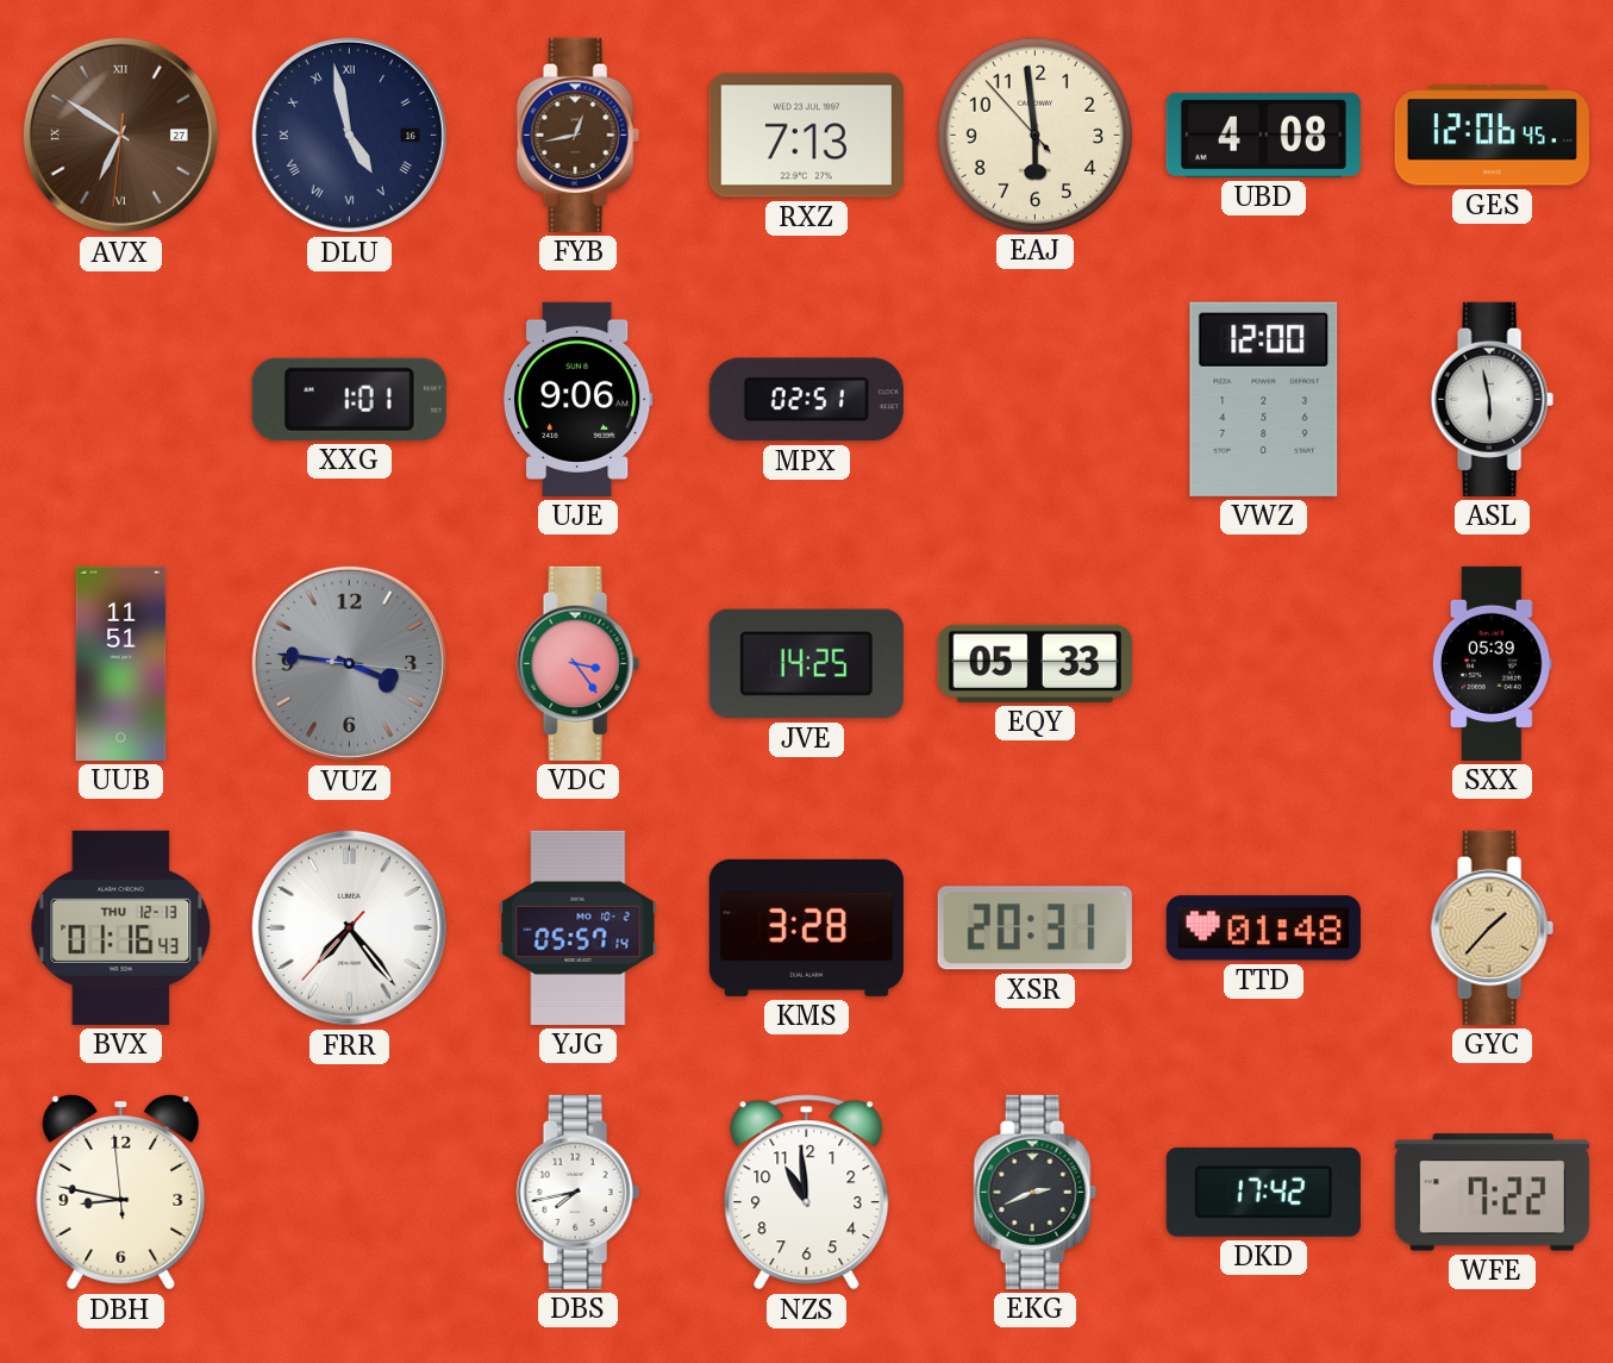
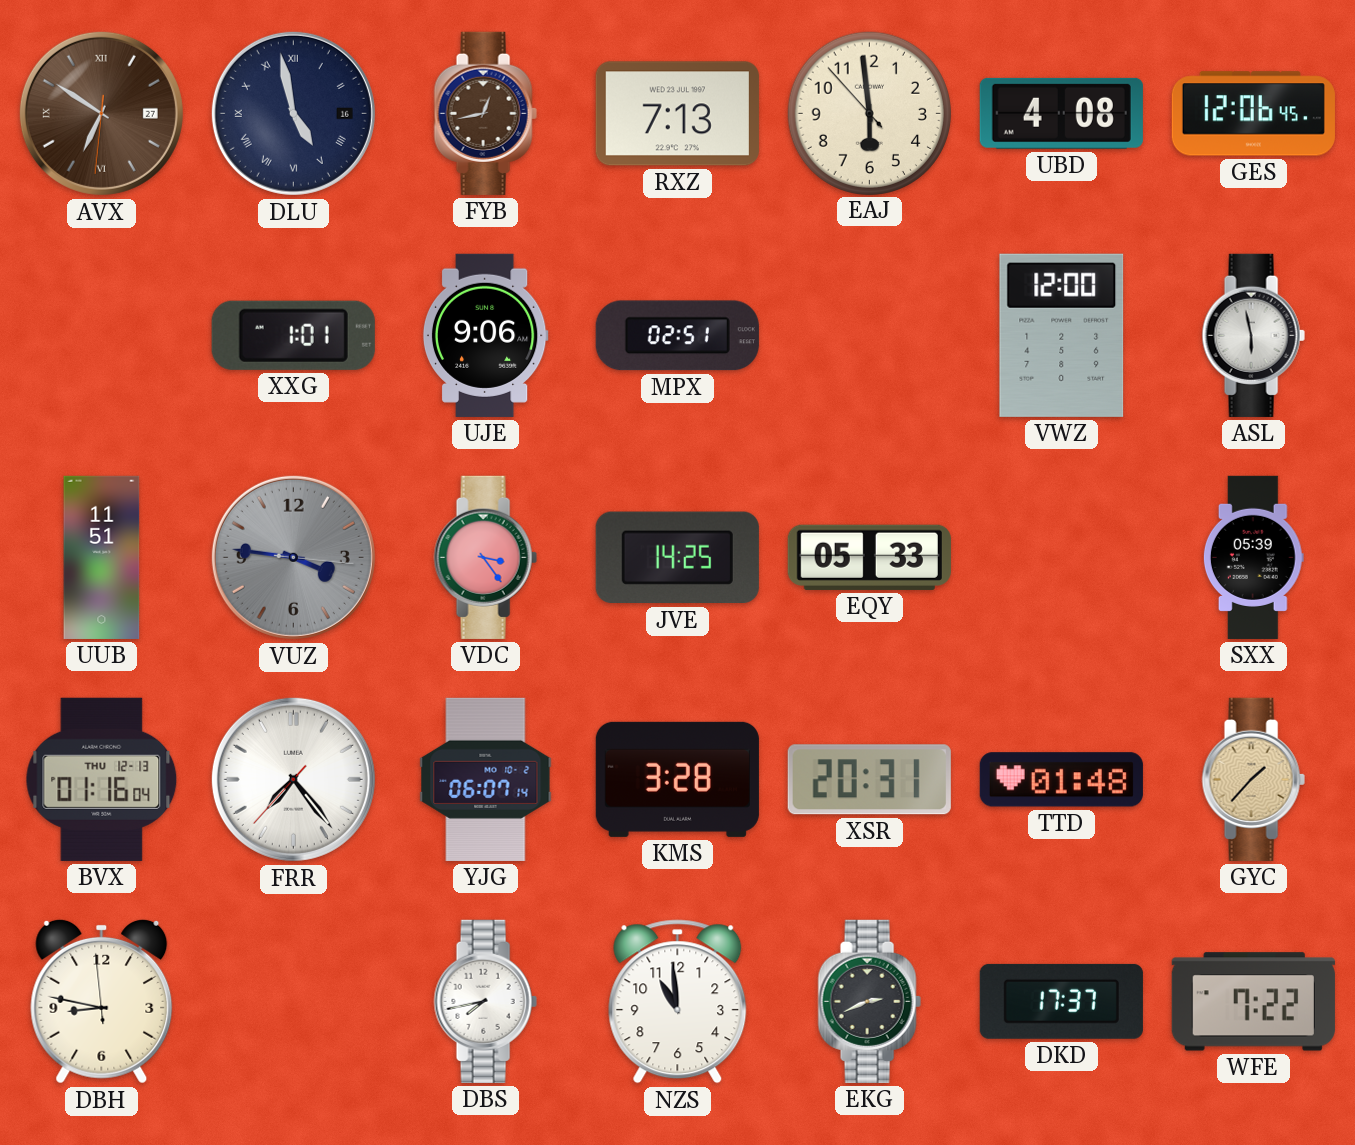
BVX: 01:16:43 -> 01:16:04
YJG: 05:57 -> 06:07
DKD: 17:42 -> 17:37
